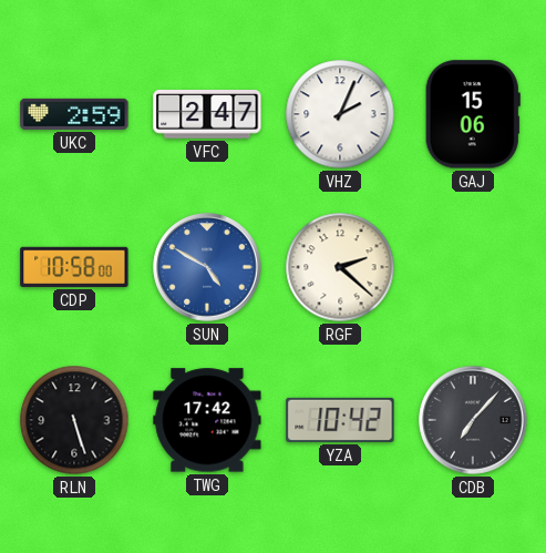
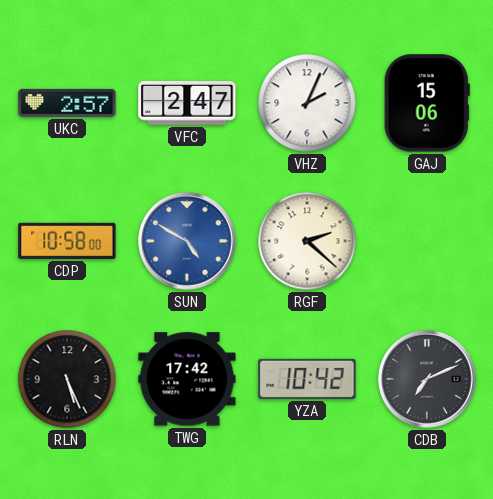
UKC: 2:59 -> 2:57
RLN: 5:27 -> 5:26
CDB: 7:07 -> 7:11
